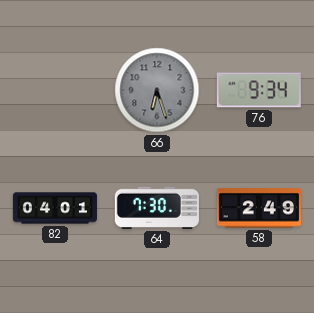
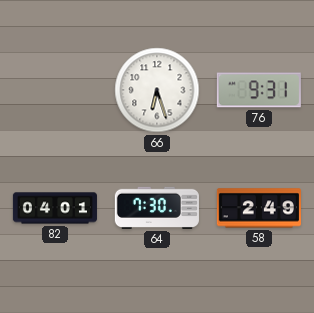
66 dial: grey -> white
76: 9:34 -> 9:31
